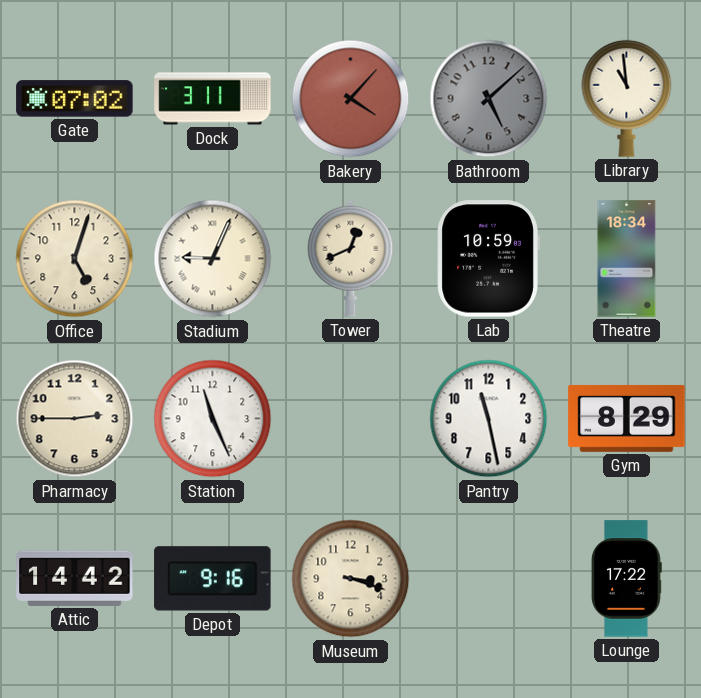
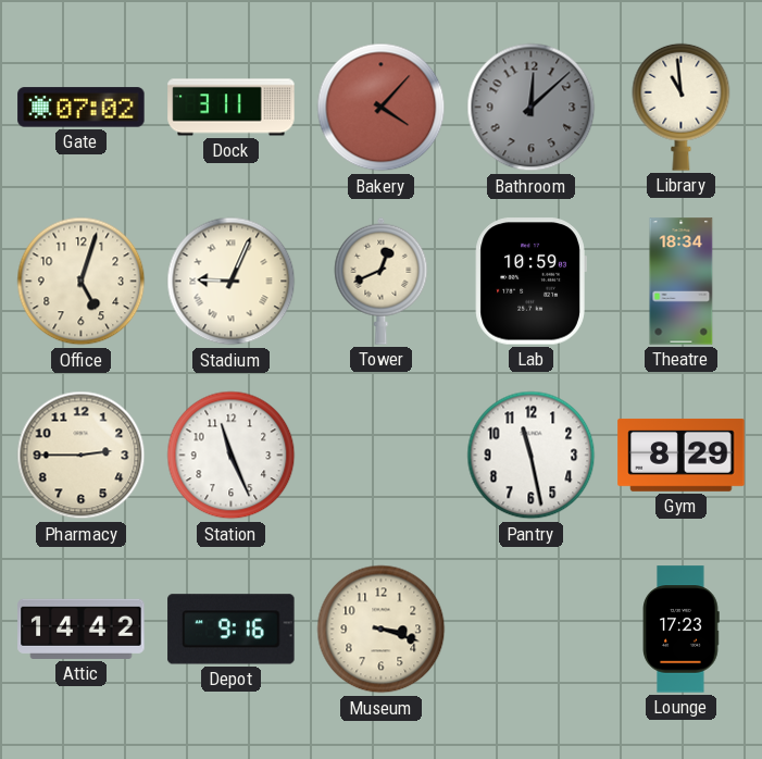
Bathroom: 5:08 -> 12:08
Lounge: 17:22 -> 17:23
